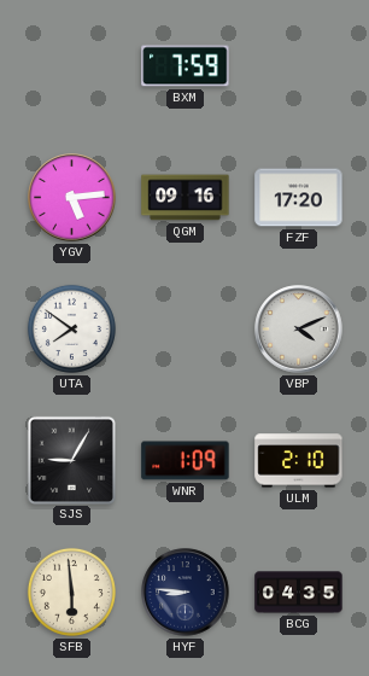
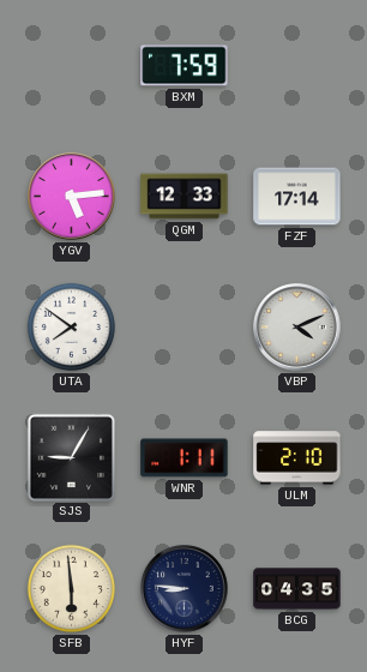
QGM: 09:16 -> 12:33
FZF: 17:20 -> 17:14
WNR: 1:09 -> 1:11
